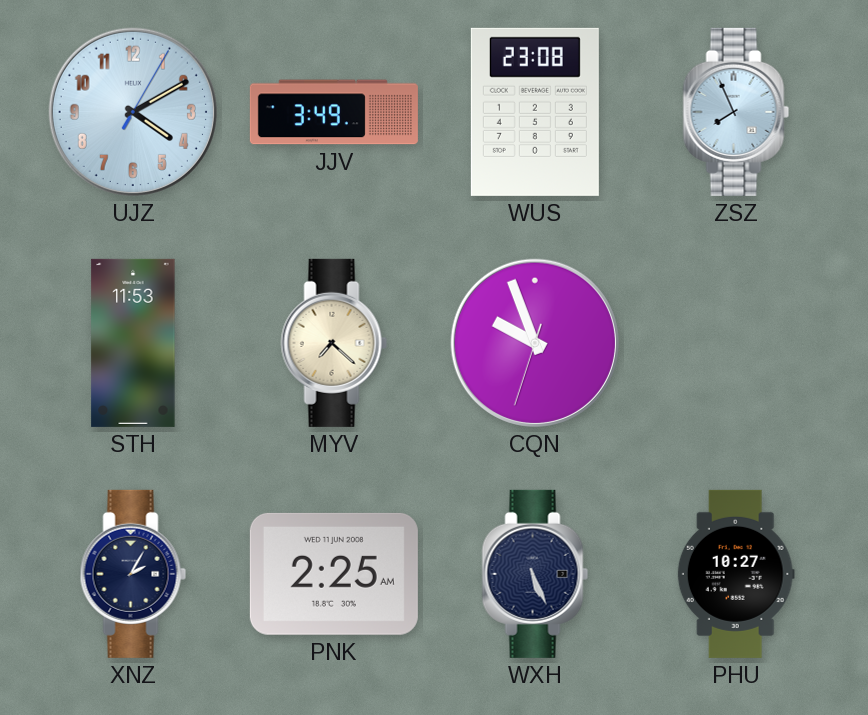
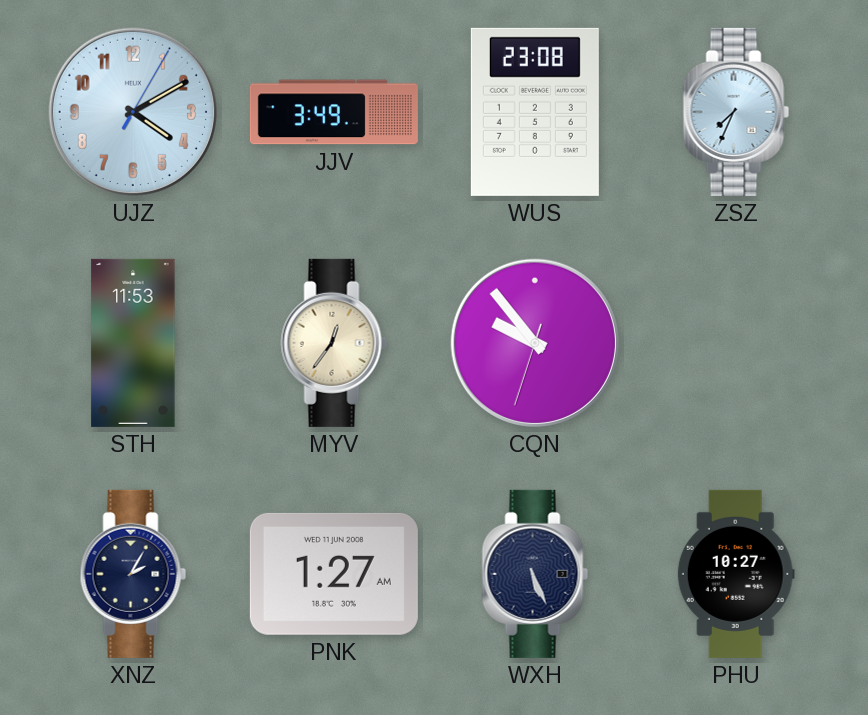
ZSZ: 7:56 -> 7:34
MYV: 7:22 -> 12:36
CQN: 9:56 -> 9:53
PNK: 2:25 -> 1:27
